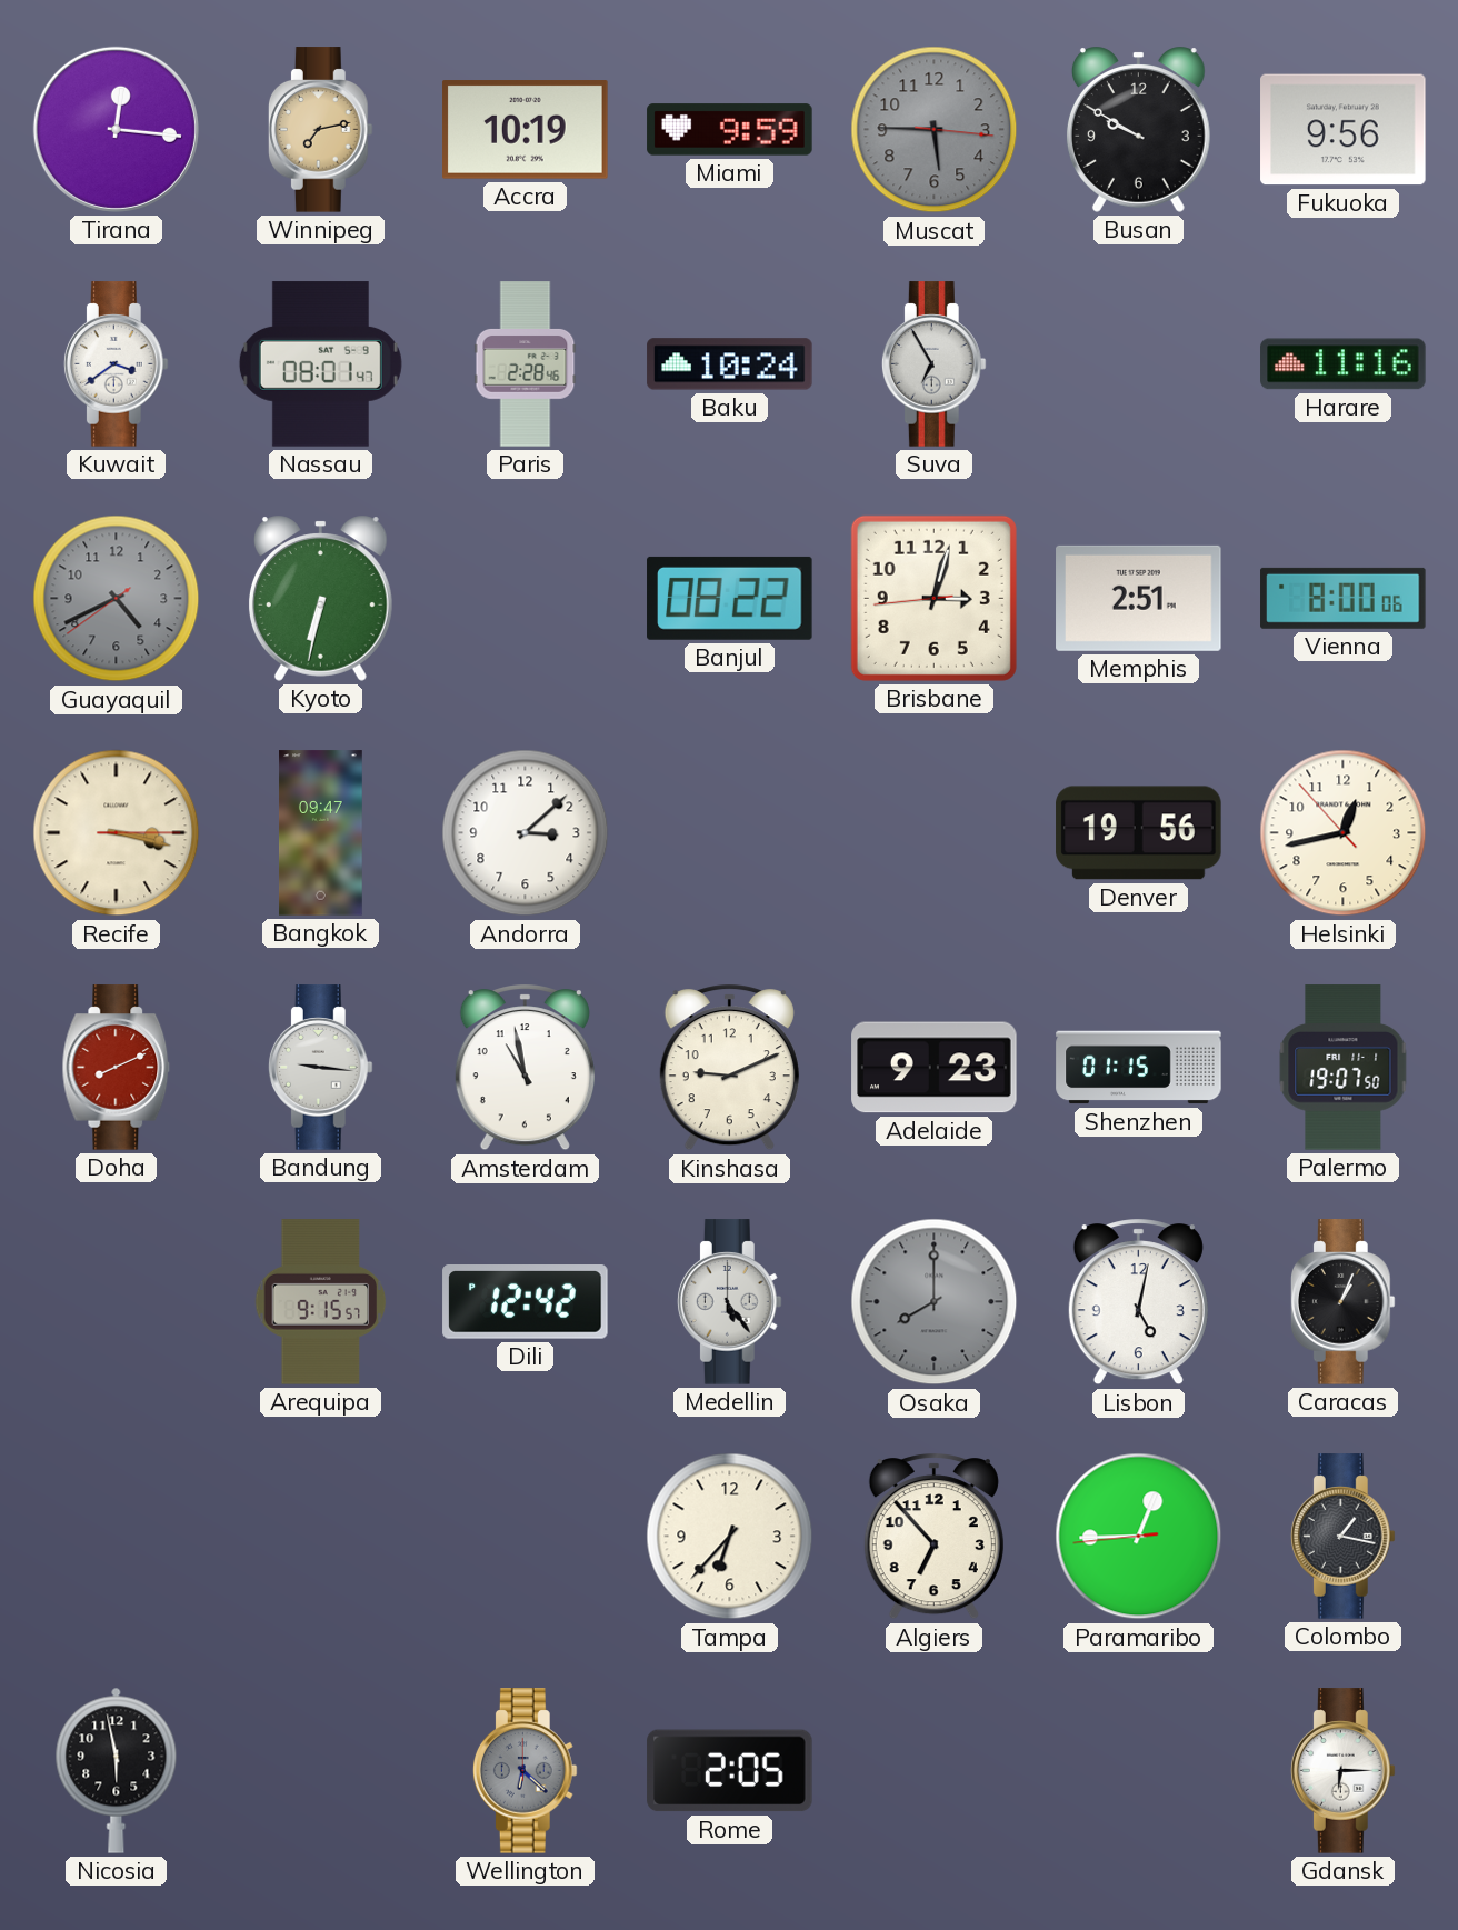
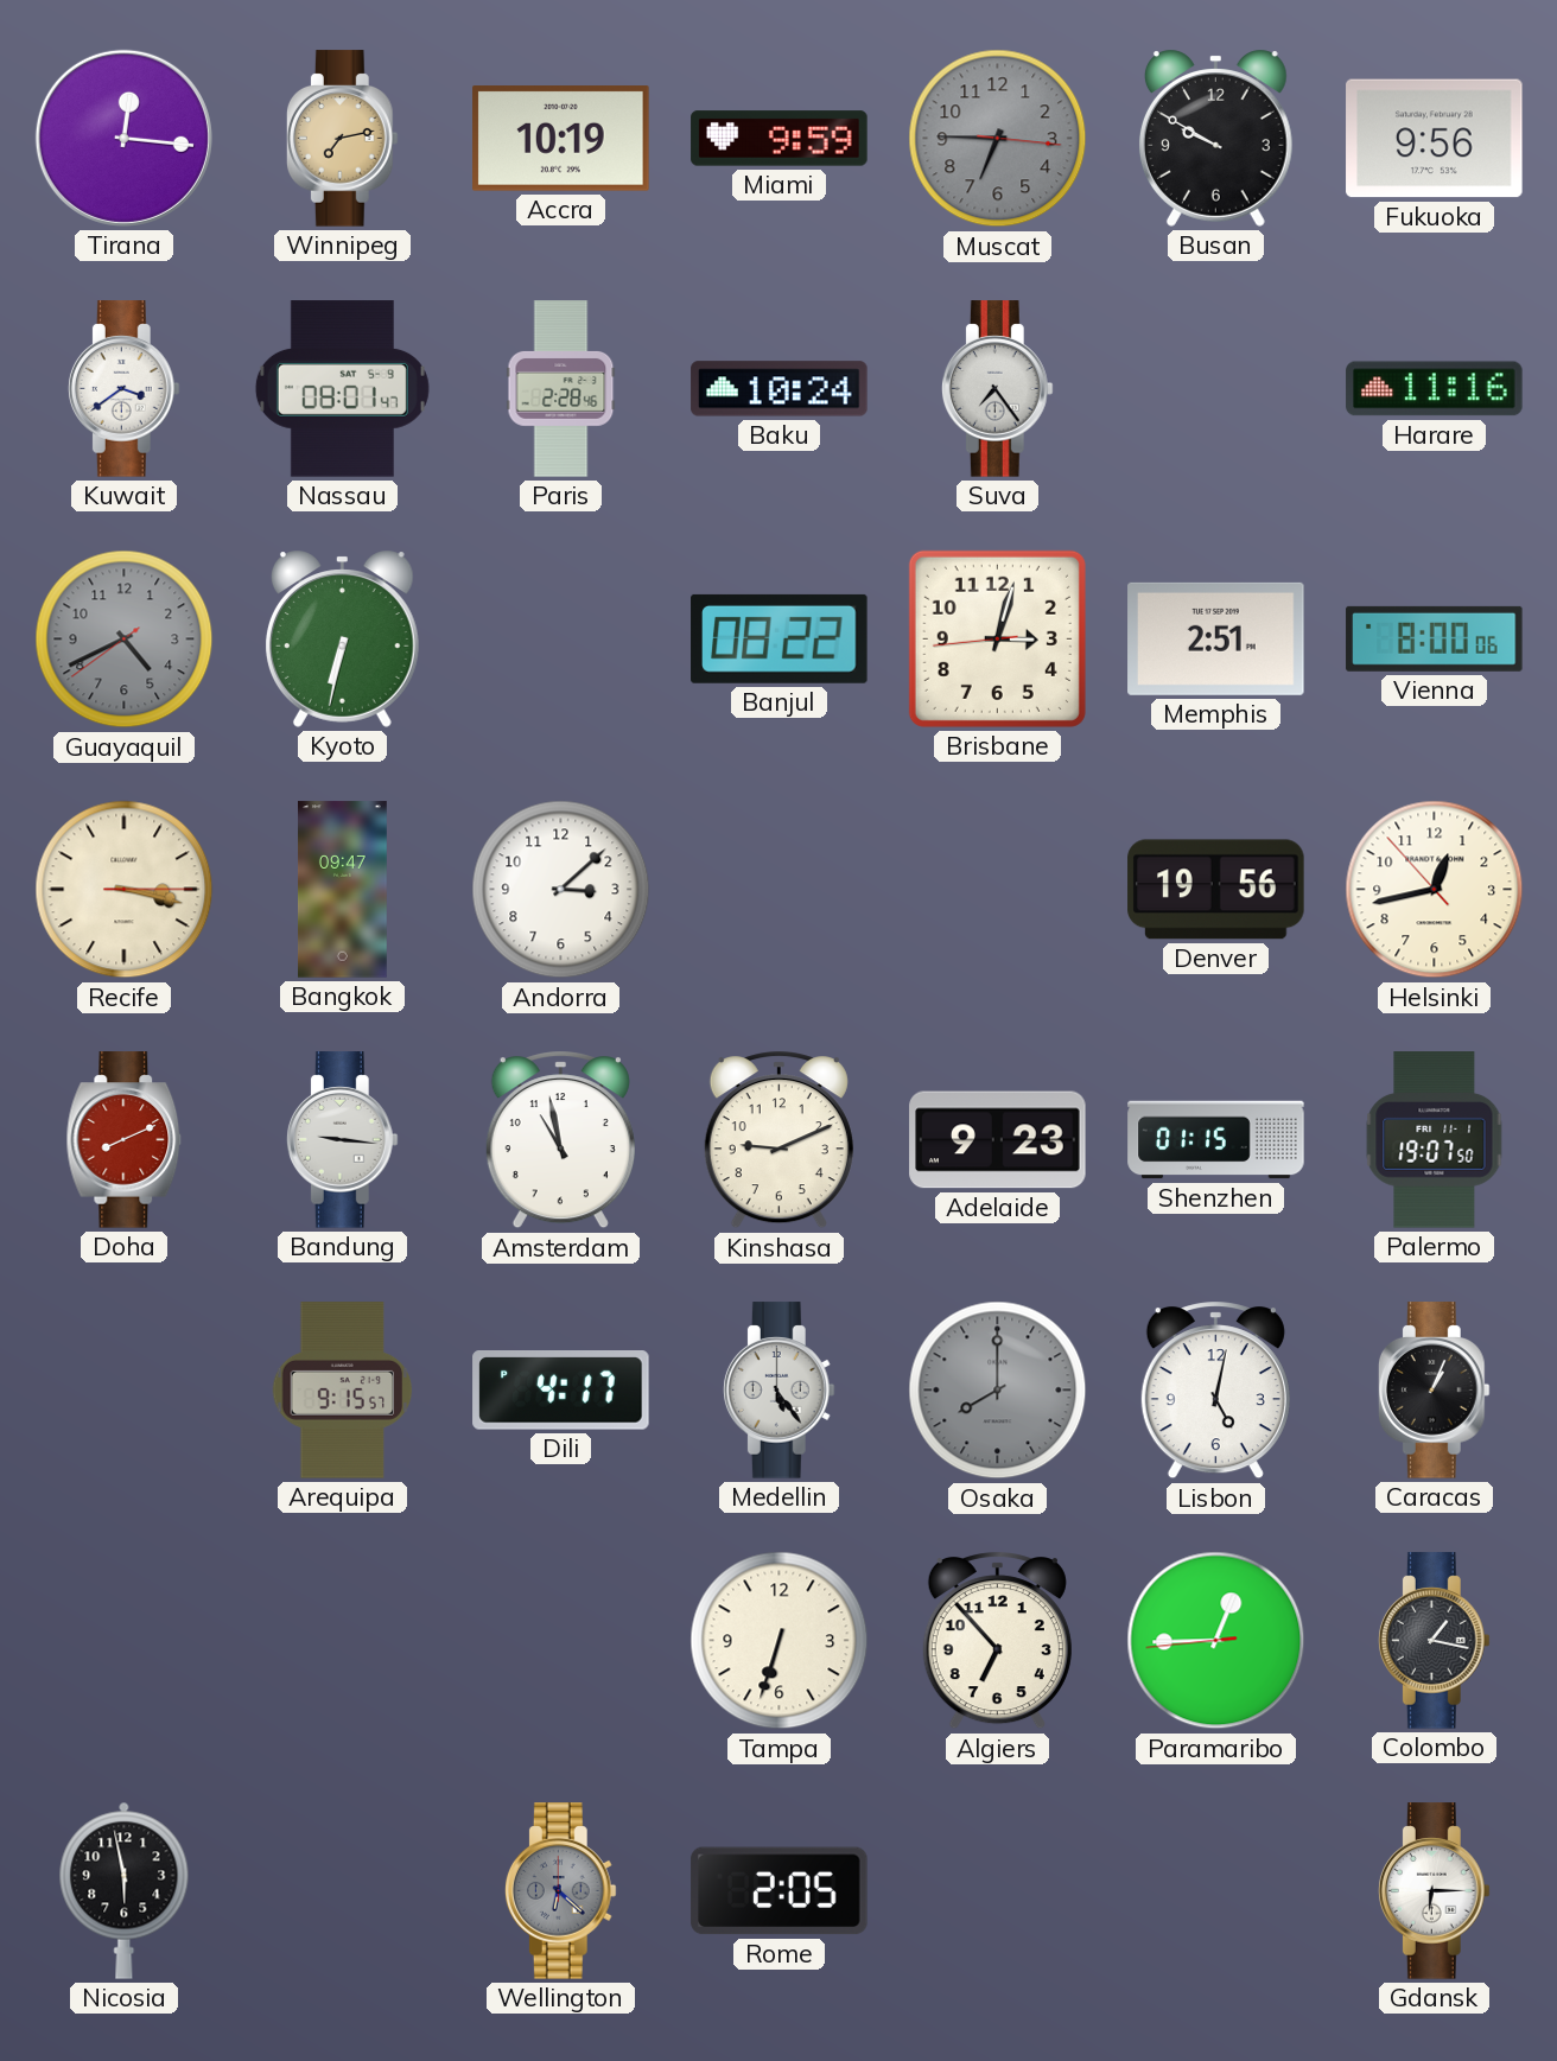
Muscat: 5:45 -> 6:45
Suva: 6:55 -> 7:24
Dili: 12:42 -> 4:17
Tampa: 6:37 -> 6:33
